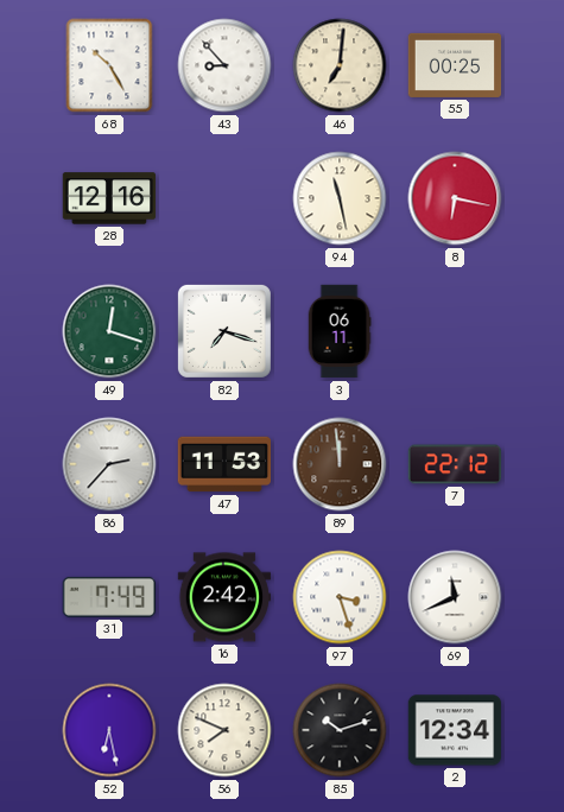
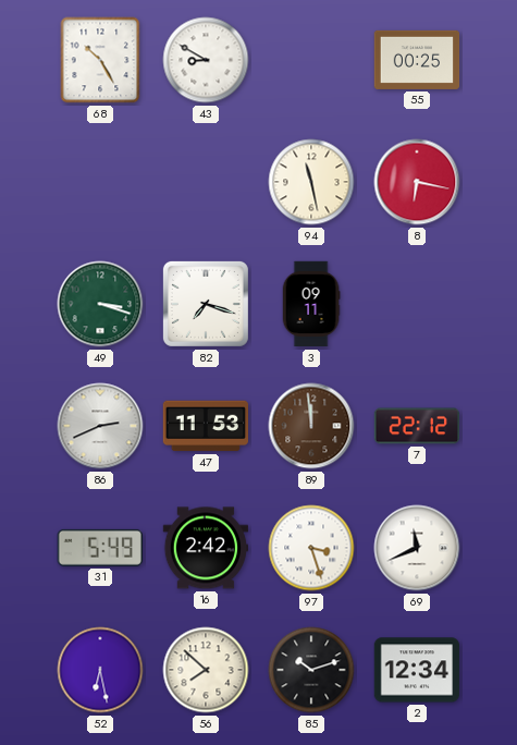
43: 8:53 -> 8:50
46: 7:01 -> none
28: 12:16 -> none
49: 12:18 -> 3:18
3: 06:11 -> 09:11
86: 2:37 -> 2:41
31: 7:49 -> 5:49
56: 7:49 -> 7:52
